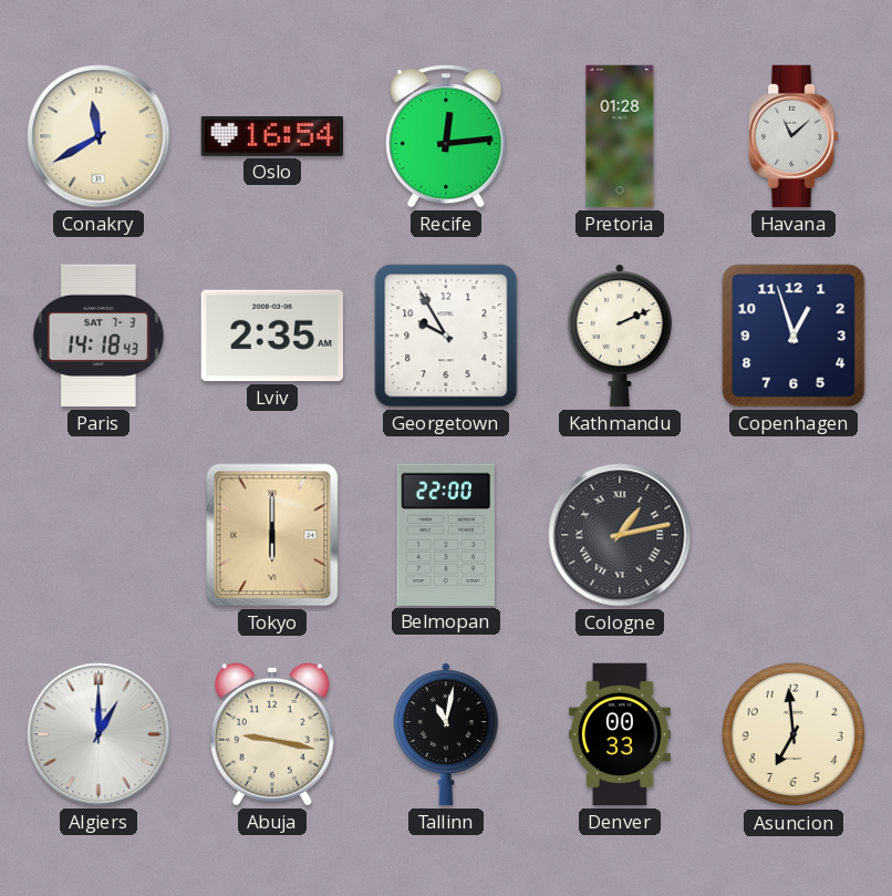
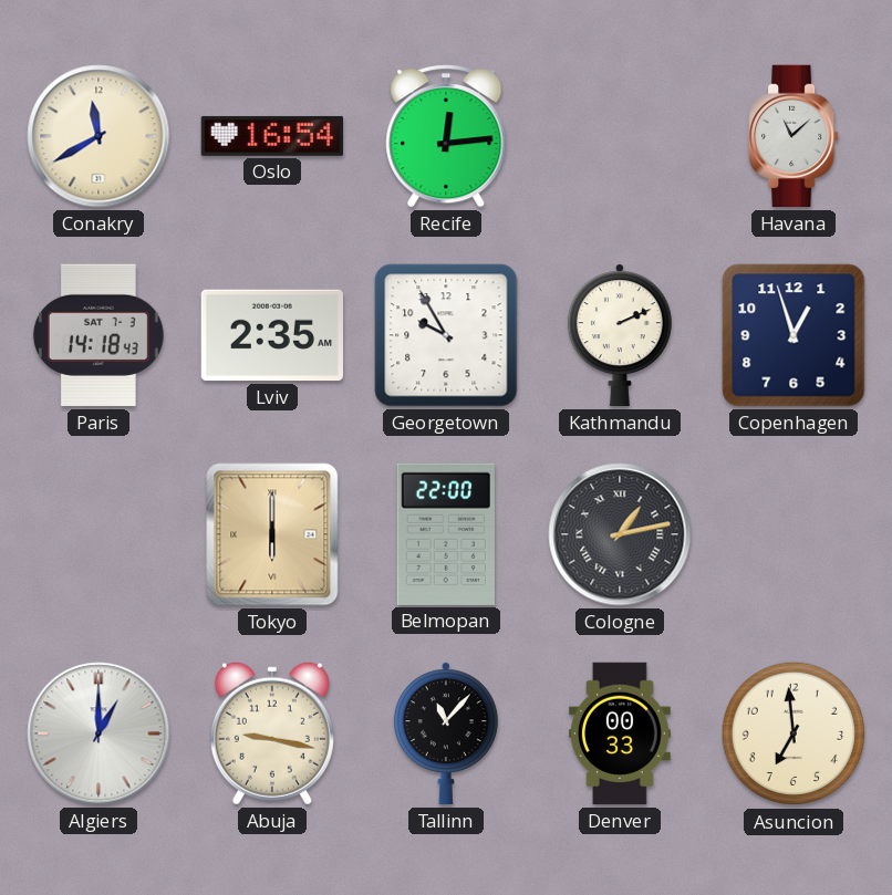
Pretoria: 01:28 -> none
Tallinn: 11:02 -> 11:07
